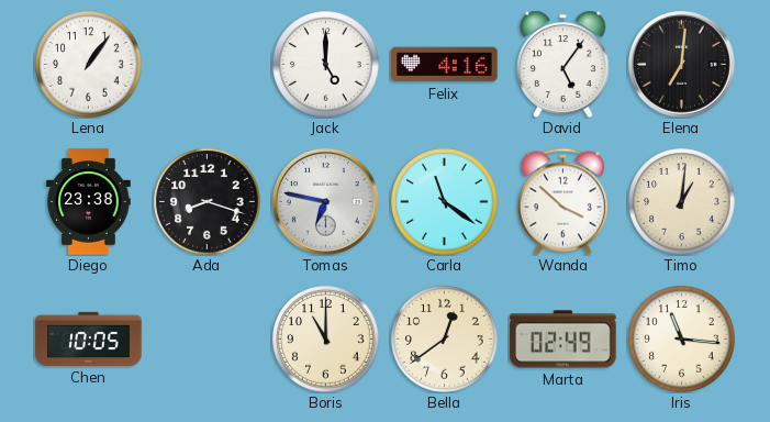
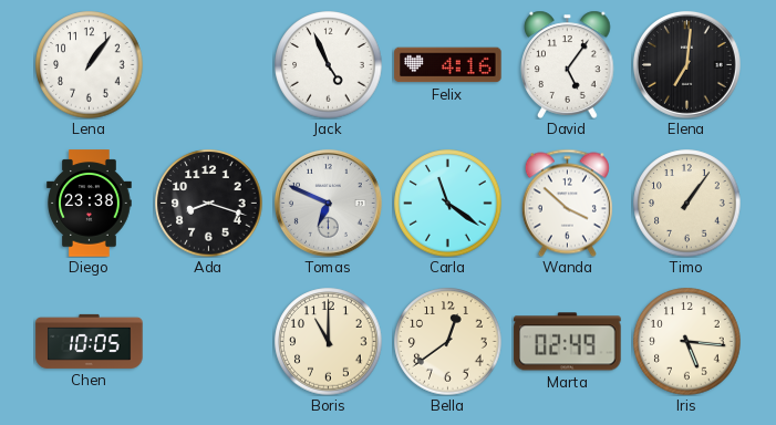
Jack: 5:00 -> 4:56
Tomas: 6:47 -> 6:49
Timo: 1:01 -> 1:06
Iris: 11:16 -> 5:16
